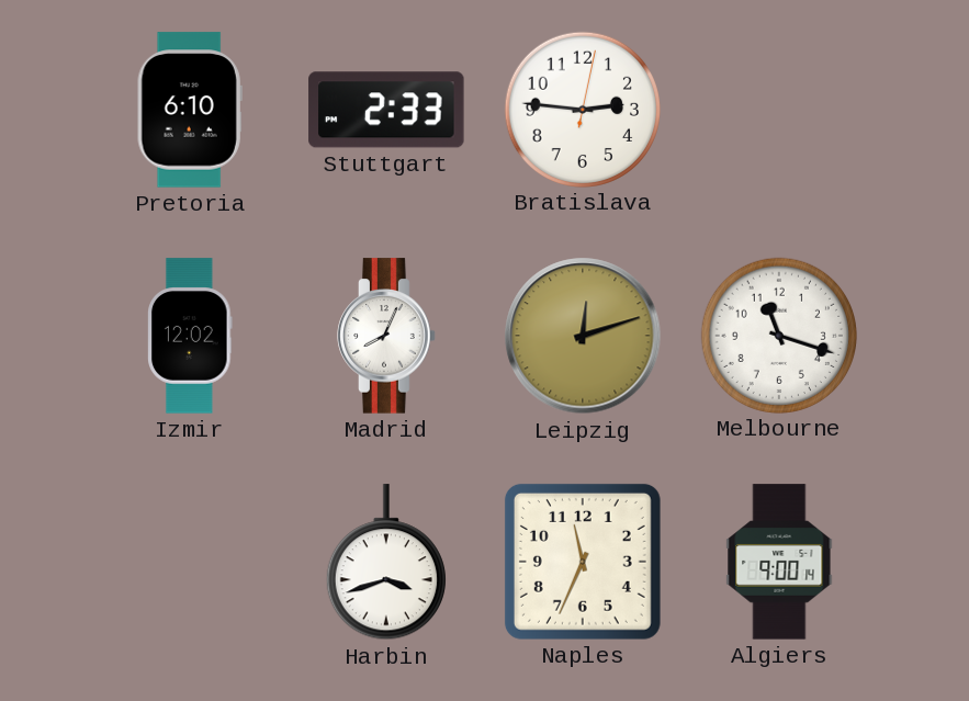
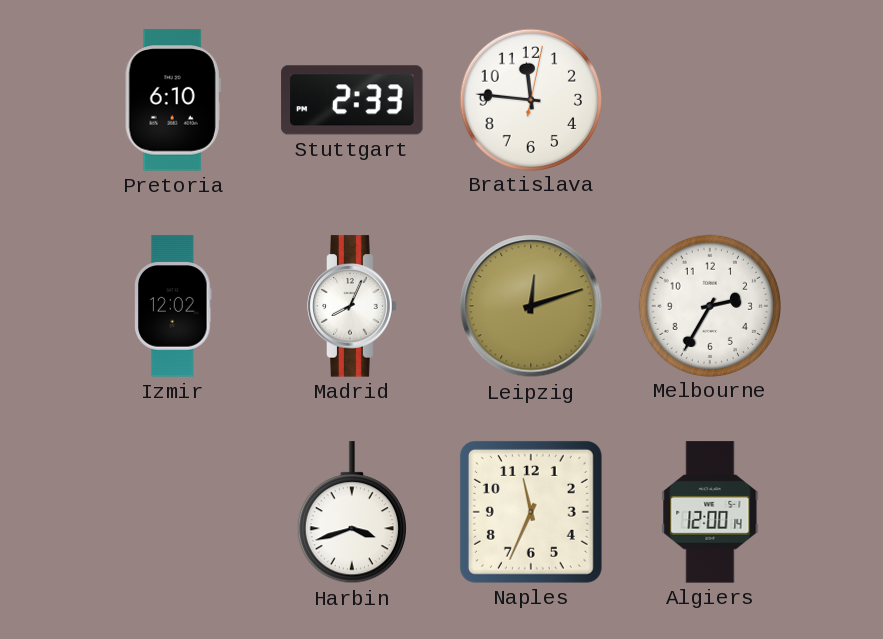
Bratislava: 2:46 -> 11:46
Melbourne: 11:18 -> 2:35
Algiers: 9:00 -> 12:00
